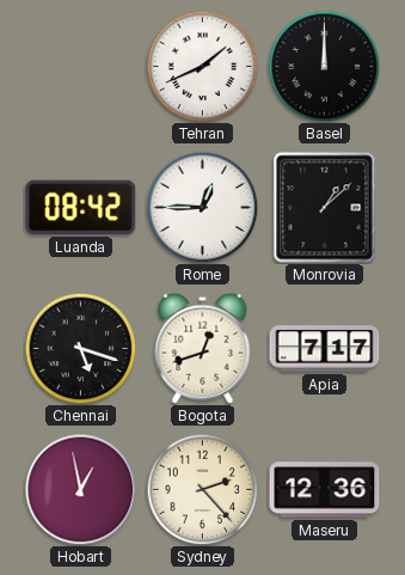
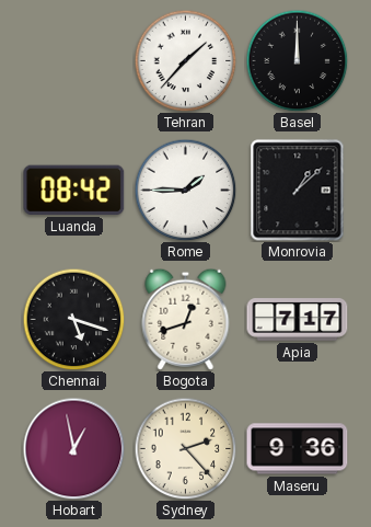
Tehran: 1:41 -> 1:37
Rome: 12:45 -> 1:45
Maseru: 12:36 -> 9:36
